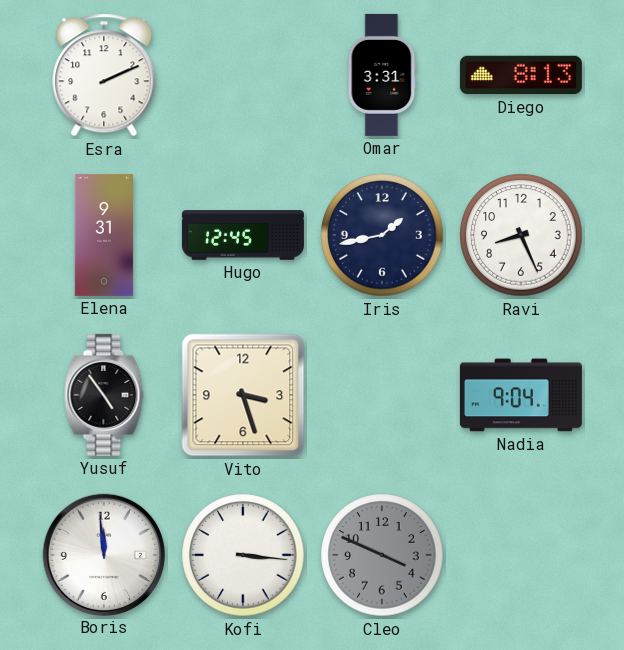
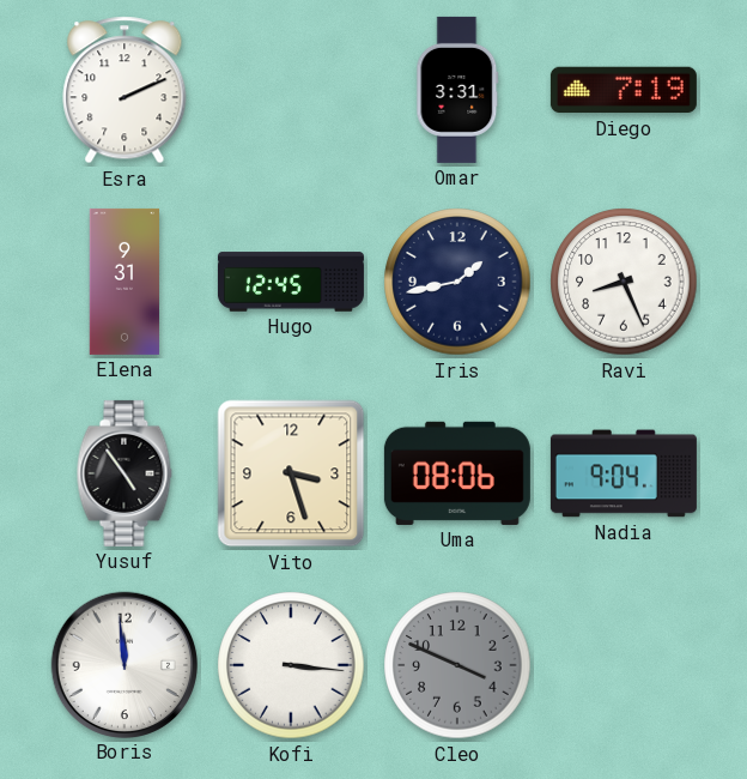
Diego: 8:13 -> 7:19
Uma: none -> 08:06
